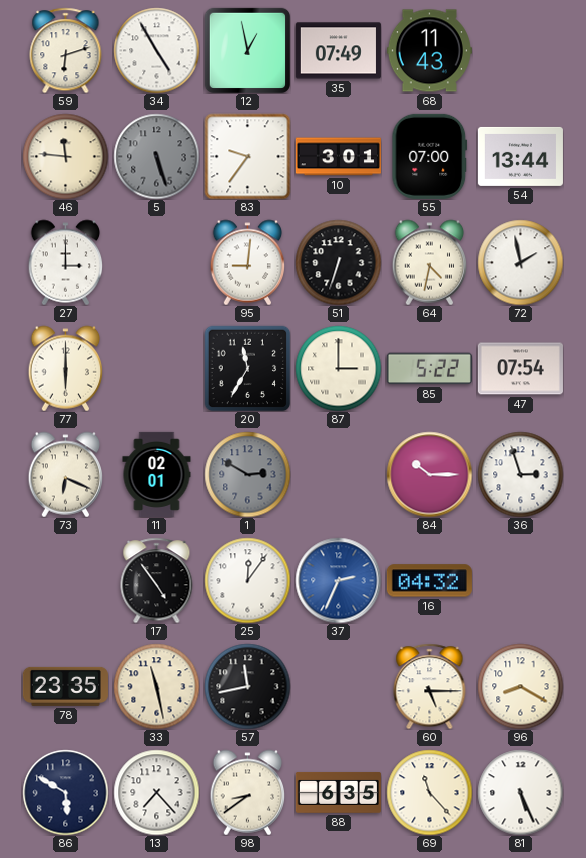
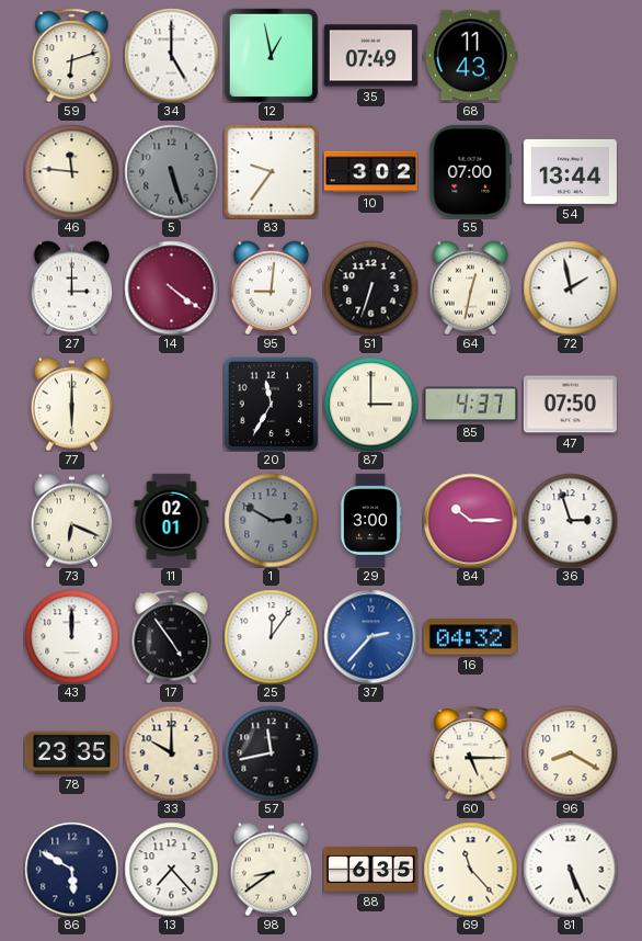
34: 4:55 -> 5:00
10: 3:01 -> 3:02
14: none -> 4:21
64: 4:32 -> 12:32
85: 5:22 -> 4:37
47: 07:54 -> 07:50
29: none -> 3:00
43: none -> 12:00
37: 2:34 -> 2:37
33: 11:28 -> 10:00
